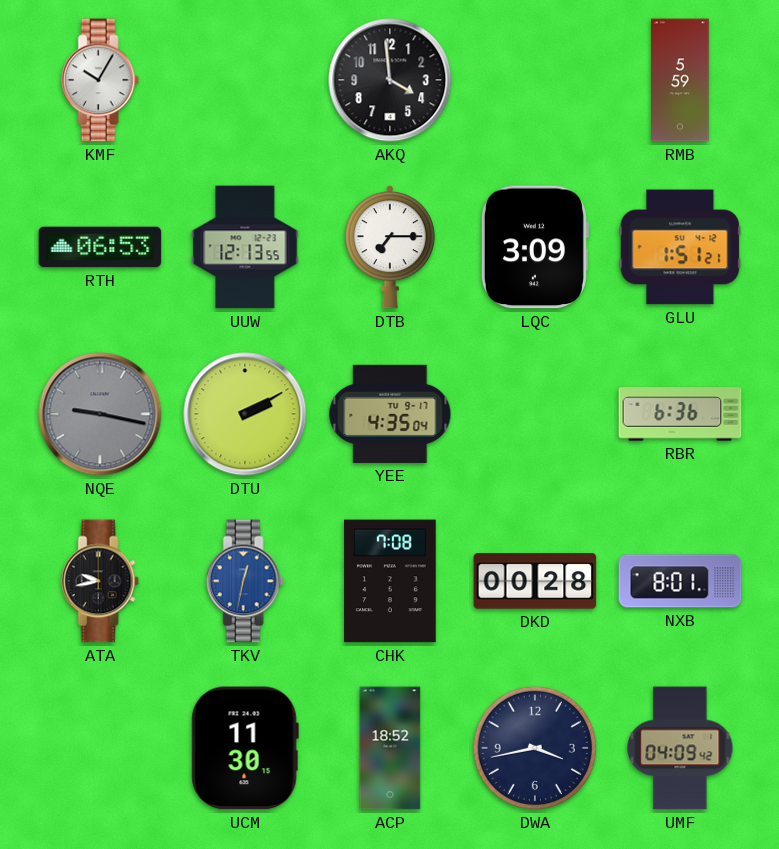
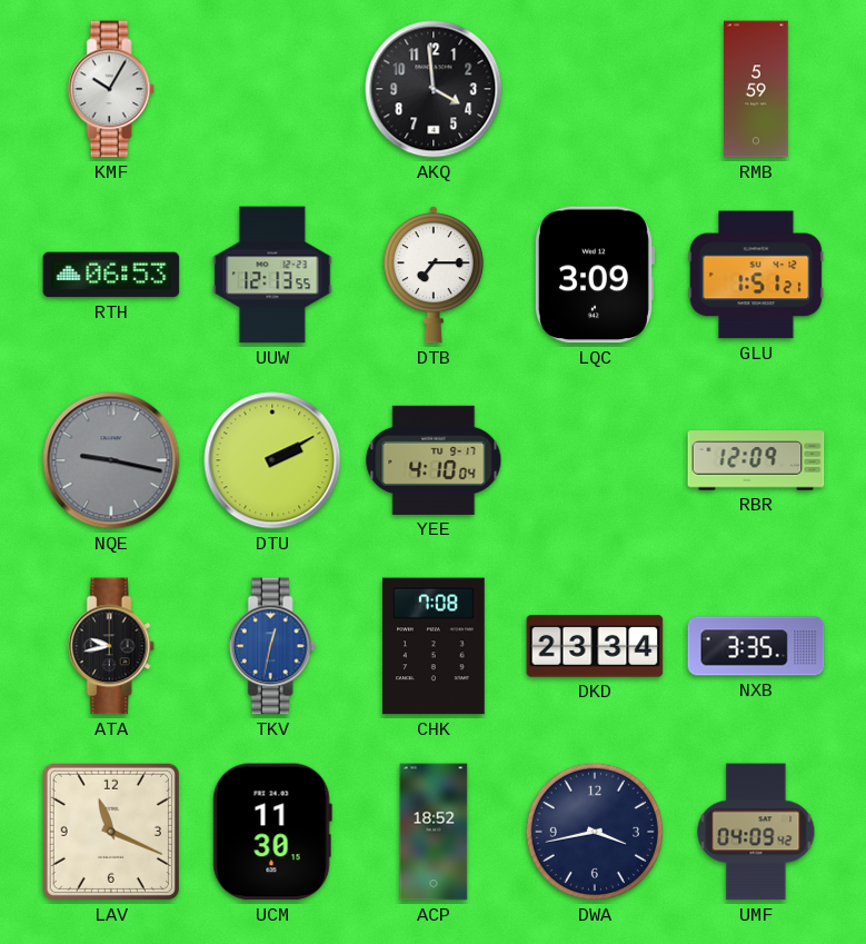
YEE: 4:35 -> 4:10
RBR: 6:36 -> 12:09
DKD: 00:28 -> 23:34
NXB: 8:01 -> 3:35
LAV: none -> 11:19
